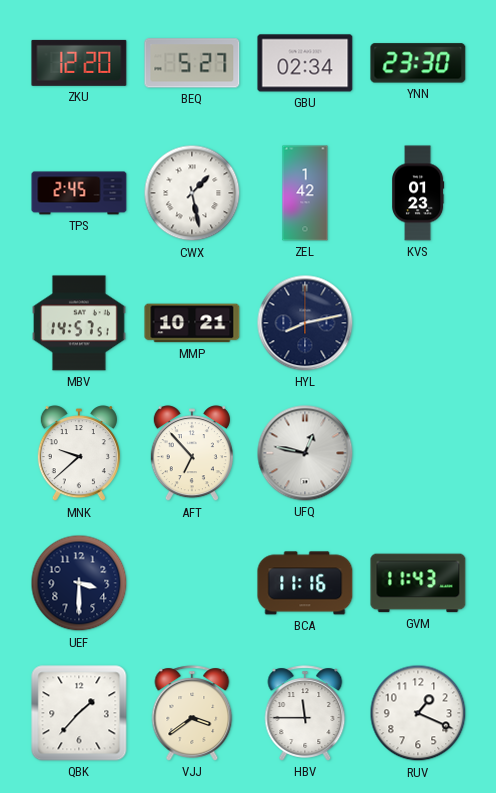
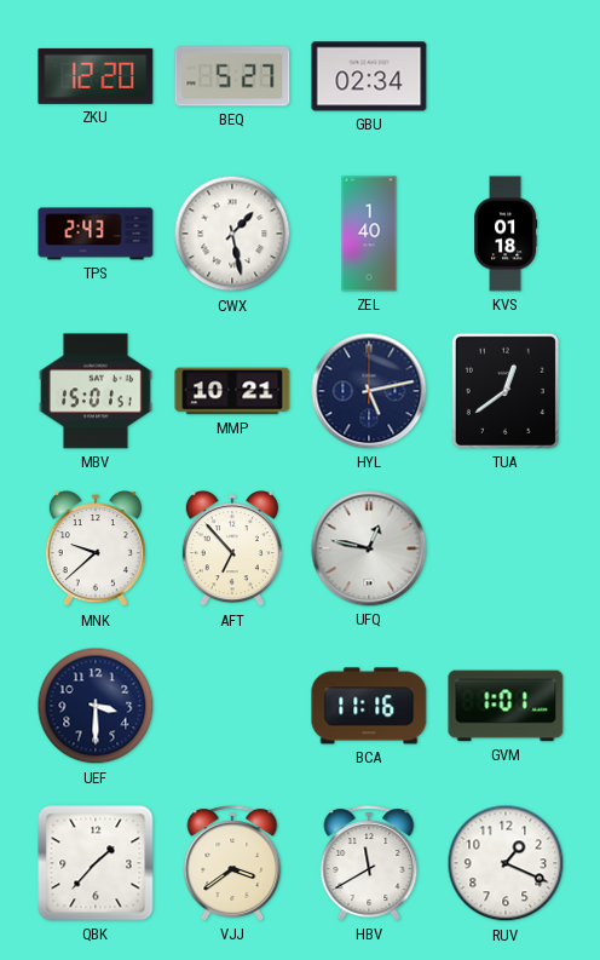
YNN: 23:30 -> none
TPS: 2:45 -> 2:43
ZEL: 1:42 -> 1:40
KVS: 01:23 -> 01:18
MBV: 14:57 -> 15:01
HYL: 8:13 -> 5:13
TUA: none -> 12:39
GVM: 11:43 -> 1:01
HBV: 11:45 -> 11:40
